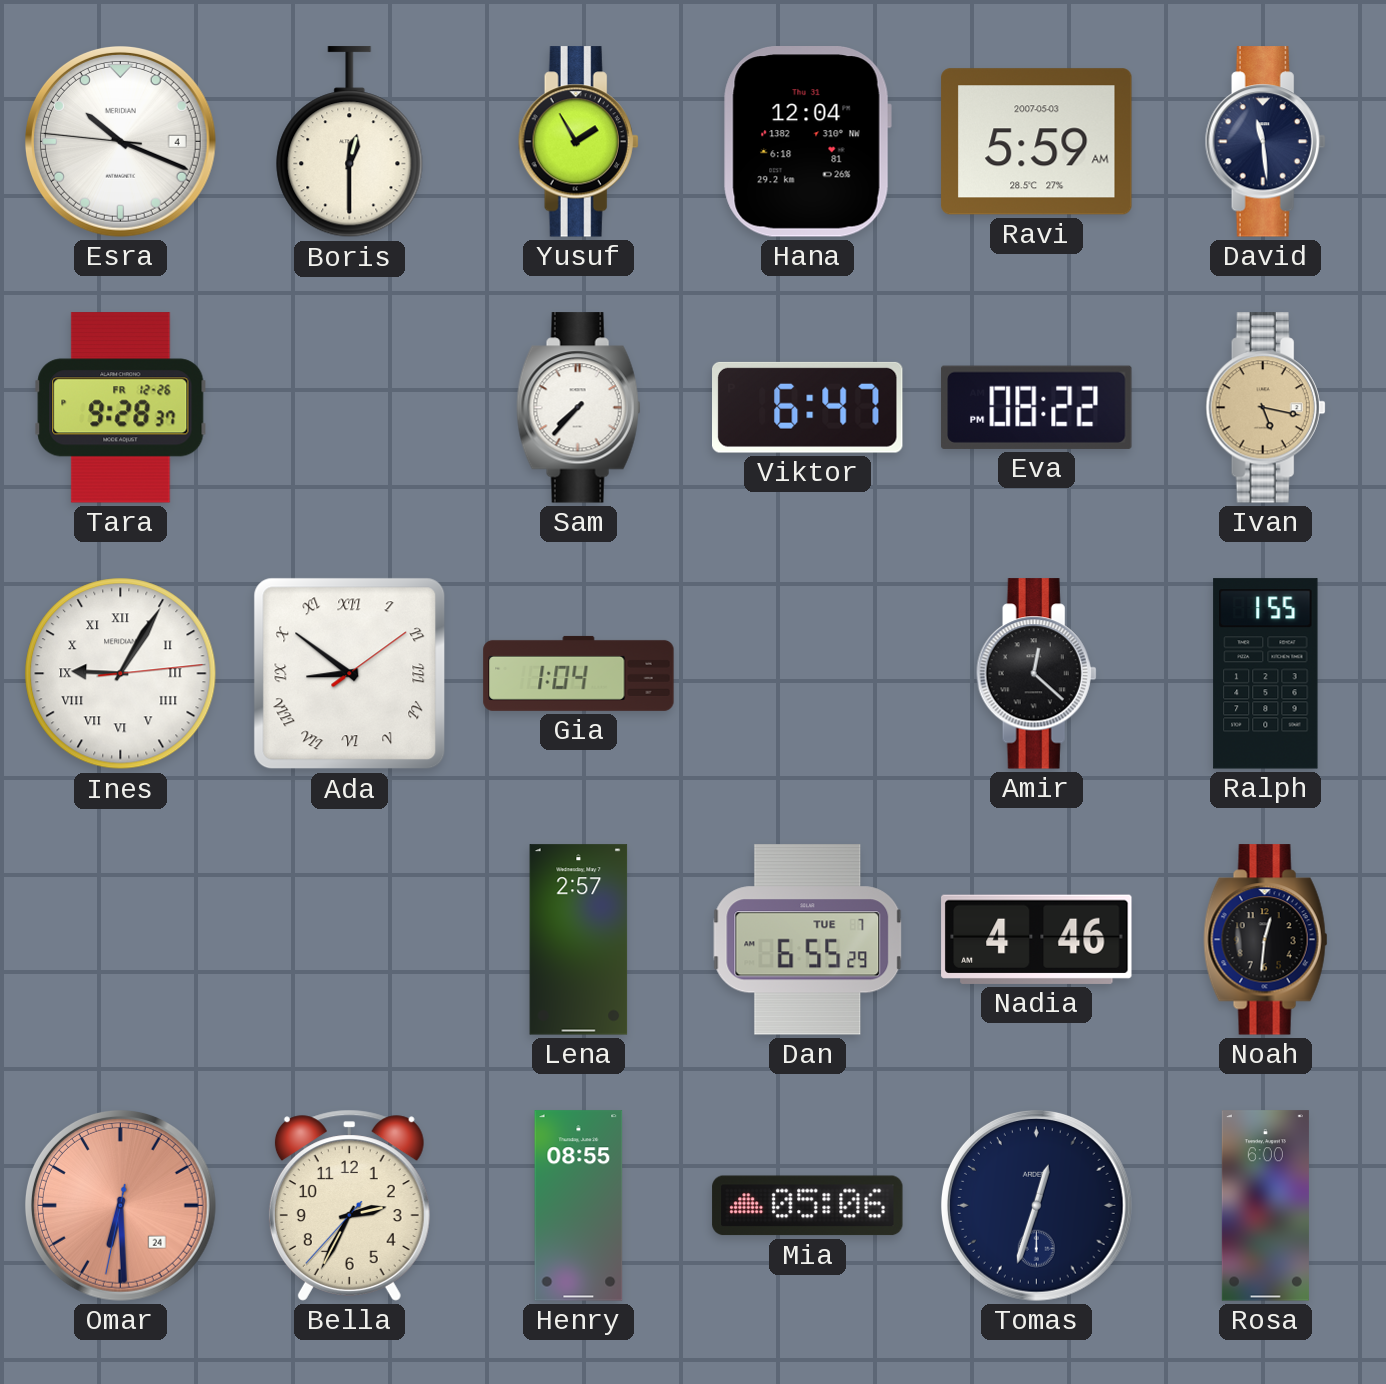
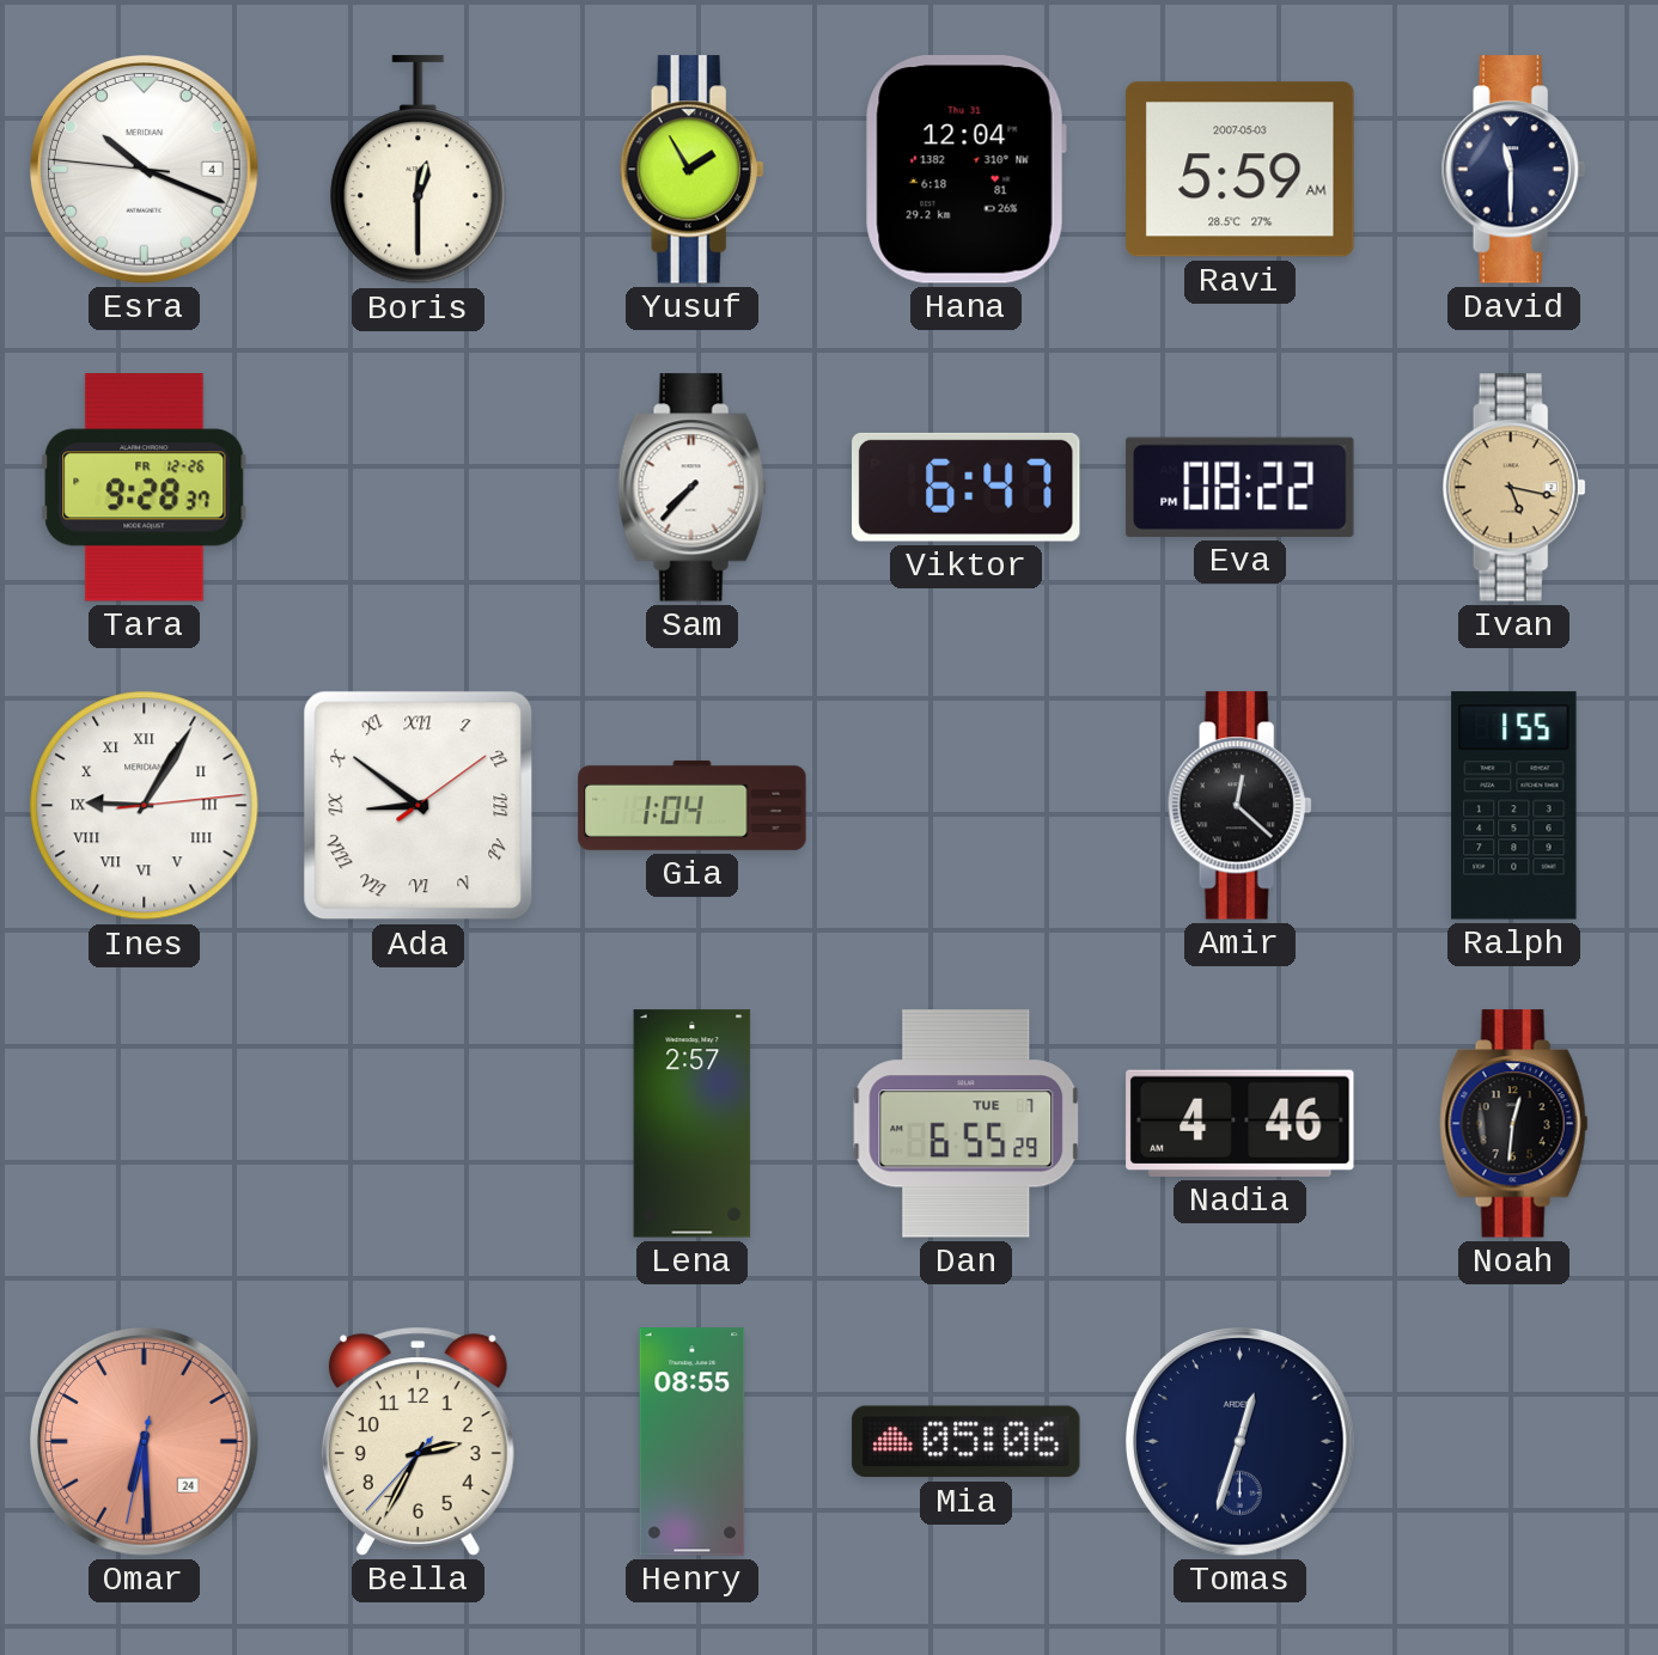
David: 11:29 -> 11:30
Rosa: 6:00 -> none
